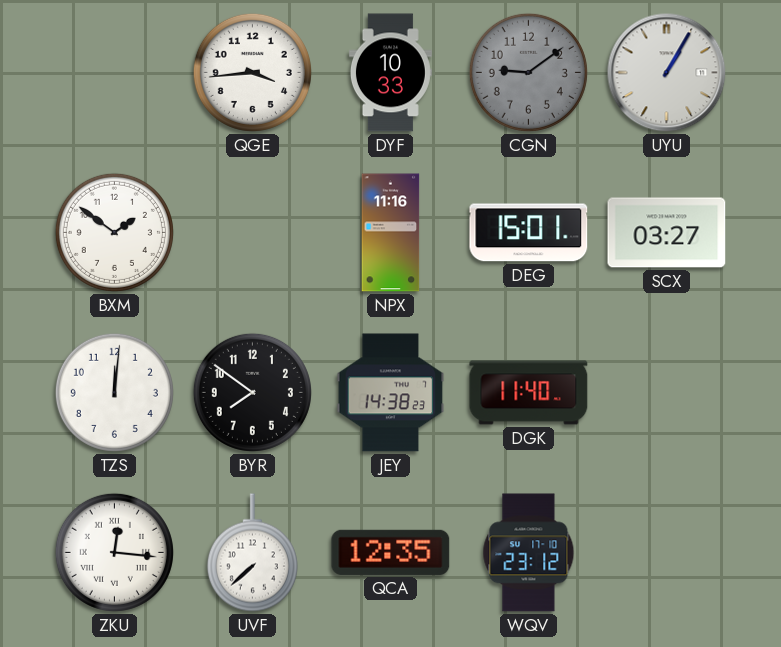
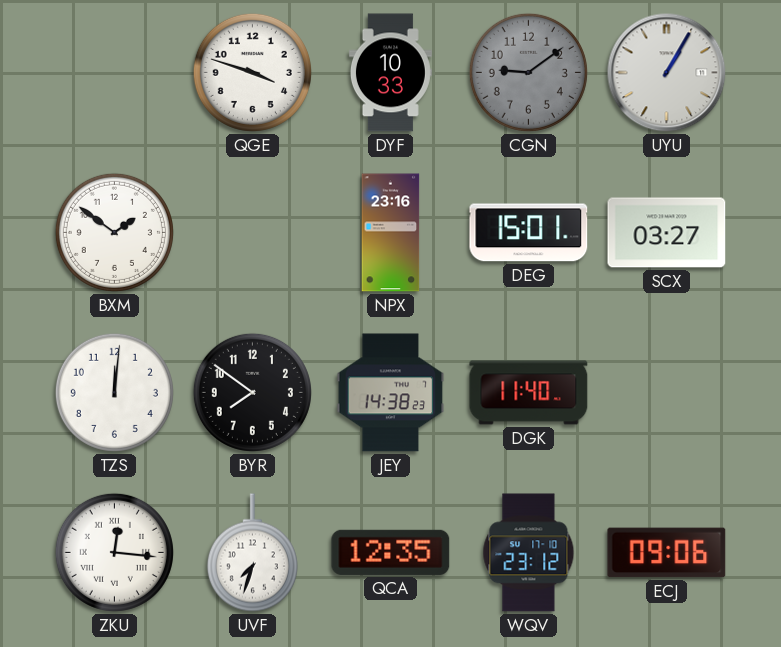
QGE: 3:44 -> 3:48
NPX: 11:16 -> 23:16
UVF: 7:38 -> 7:33
ECJ: none -> 09:06
